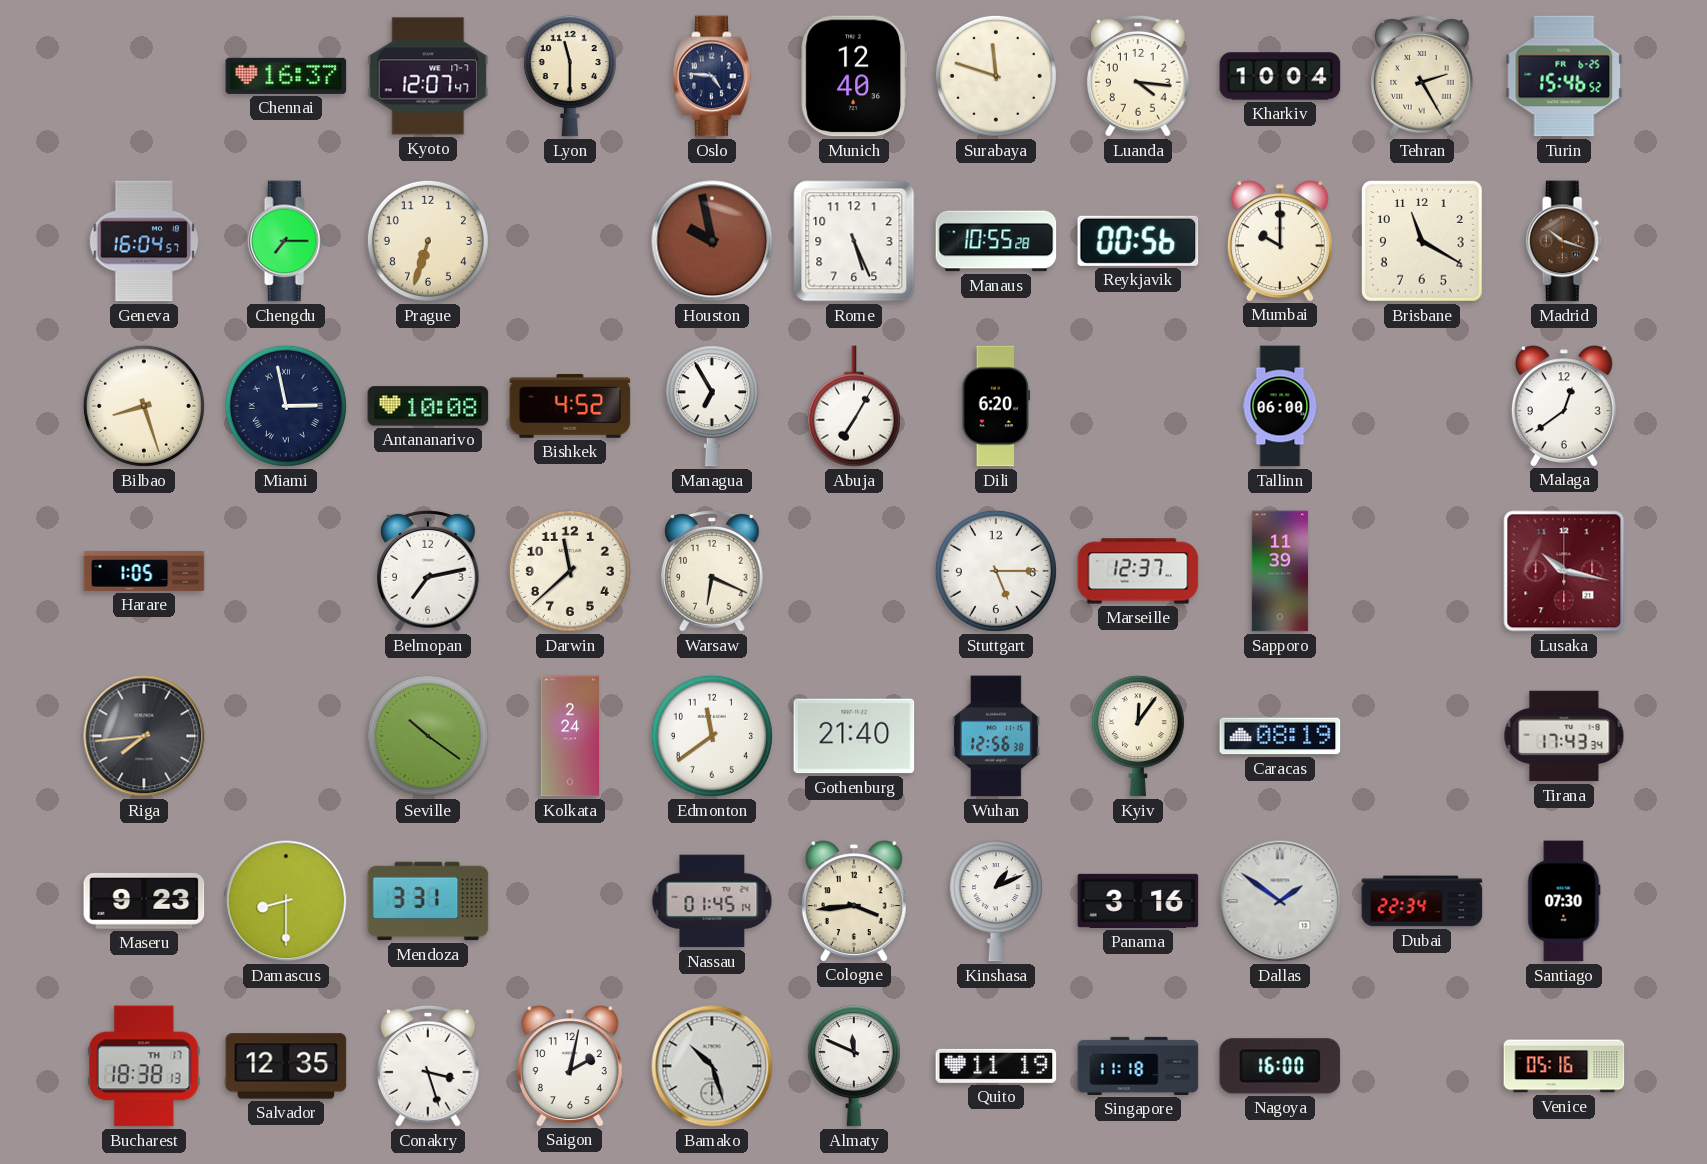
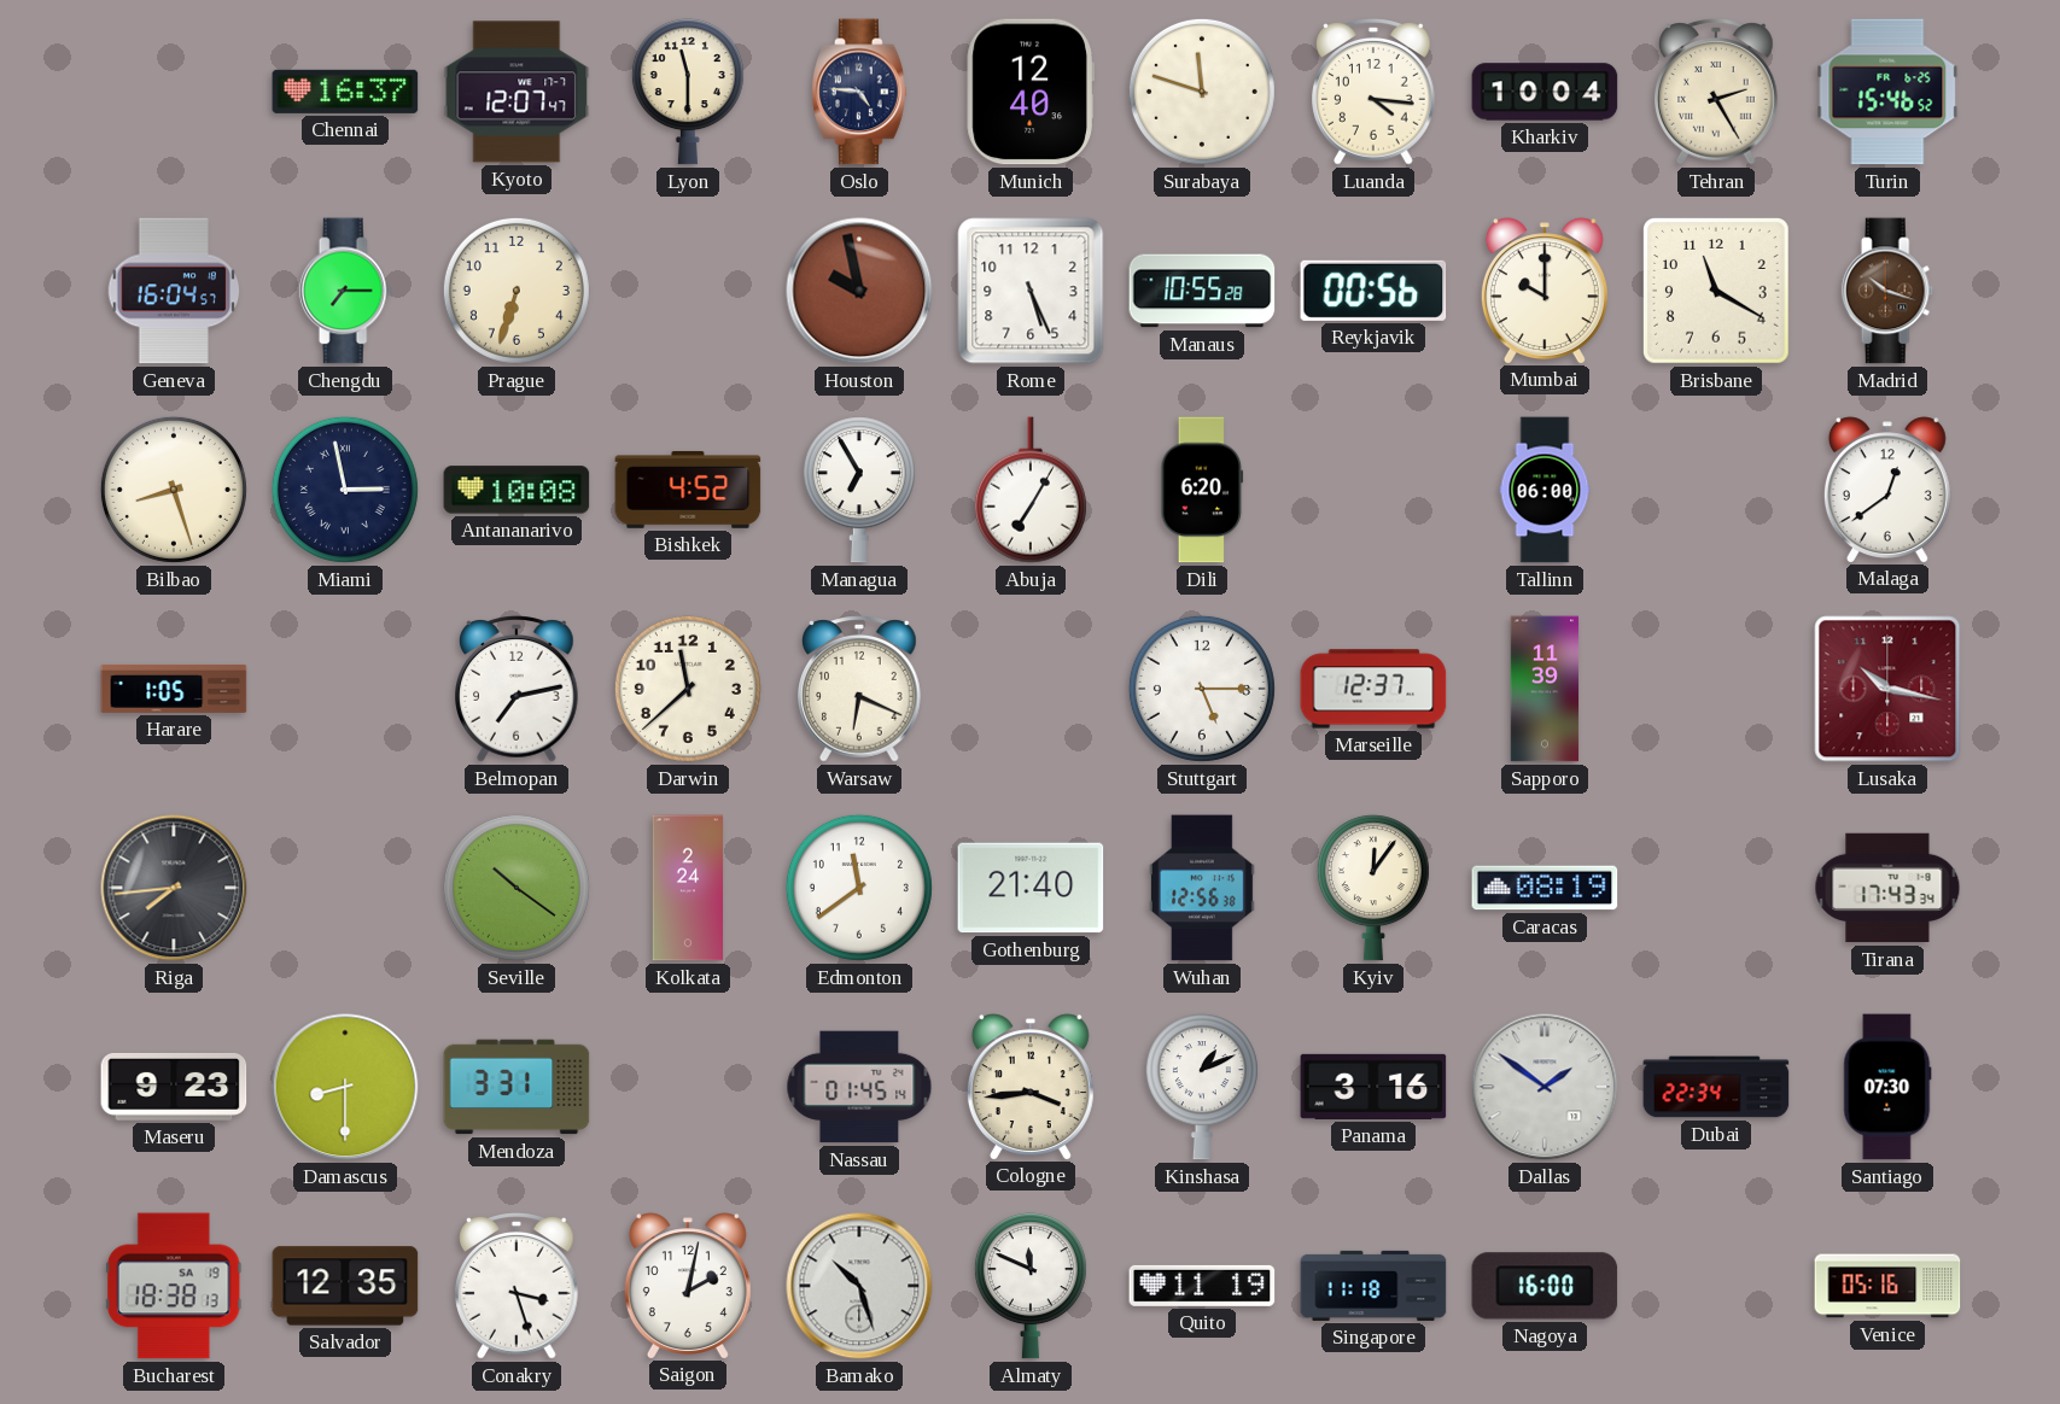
Bucharest date: TH 17 -> SA 19
